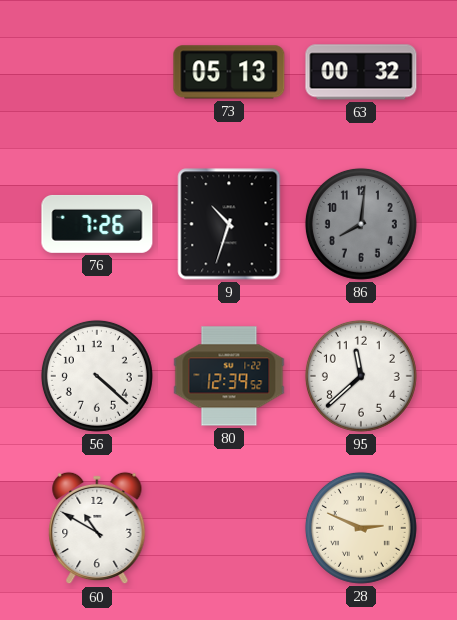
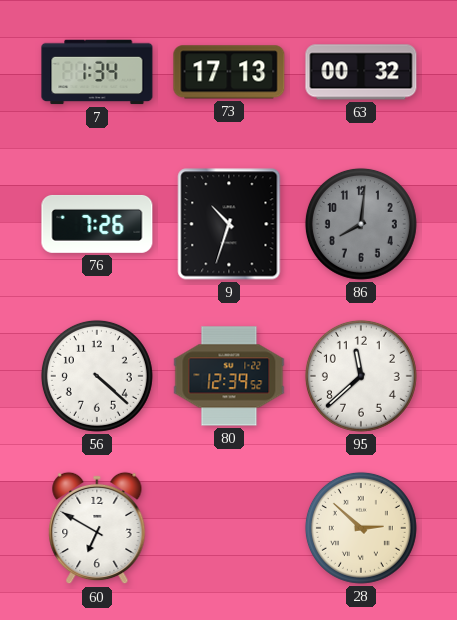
7: none -> 1:34
73: 05:13 -> 17:13
60: 10:50 -> 6:50
28: 2:49 -> 2:52
